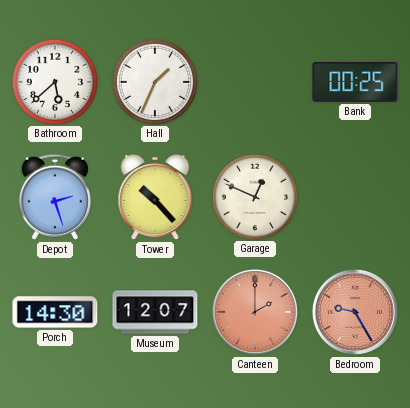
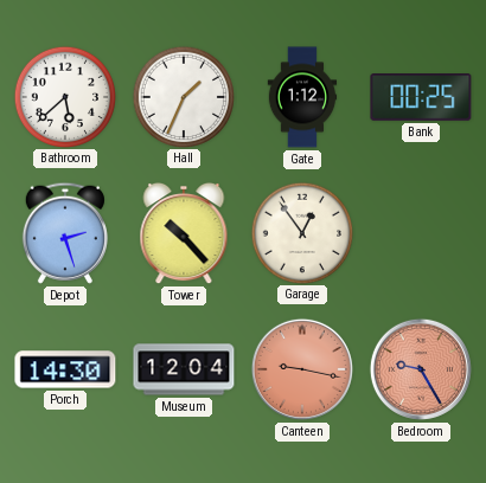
Gate: none -> 1:12
Garage: 12:49 -> 12:54
Museum: 12:07 -> 12:04
Canteen: 2:00 -> 9:17
